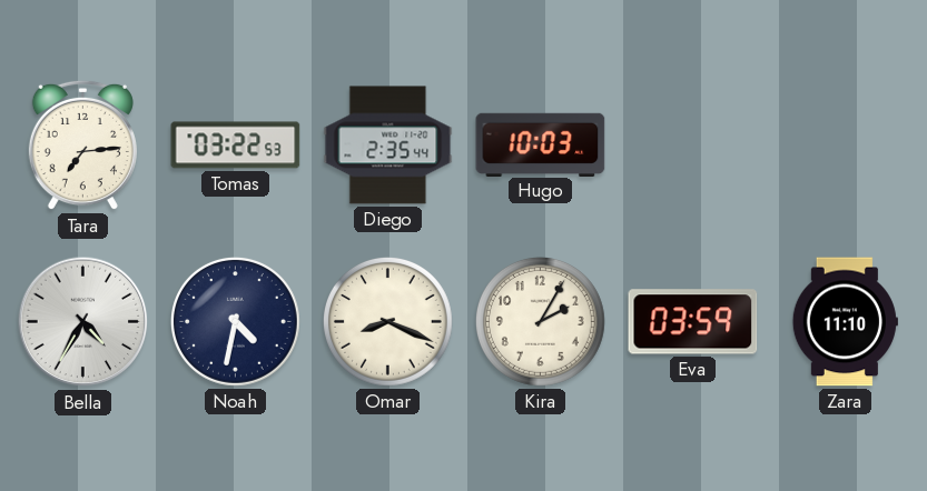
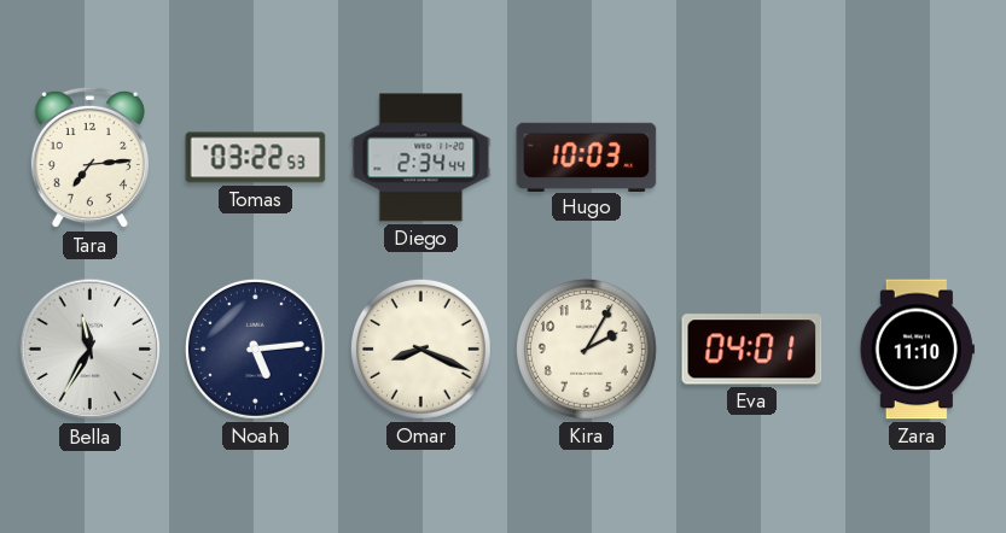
Diego: 2:35 -> 2:34
Bella: 4:35 -> 11:35
Noah: 4:32 -> 5:14
Eva: 03:59 -> 04:01
